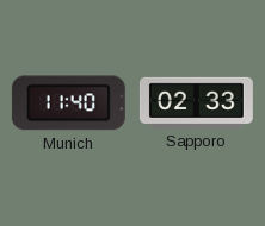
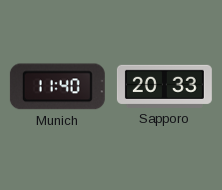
Sapporo: 02:33 -> 20:33
